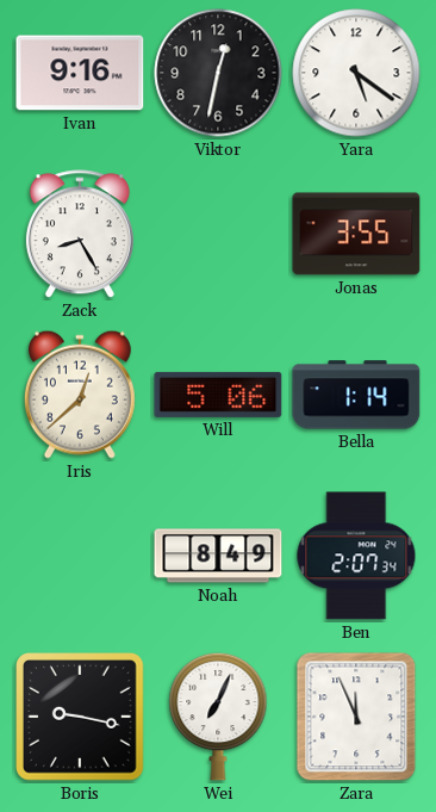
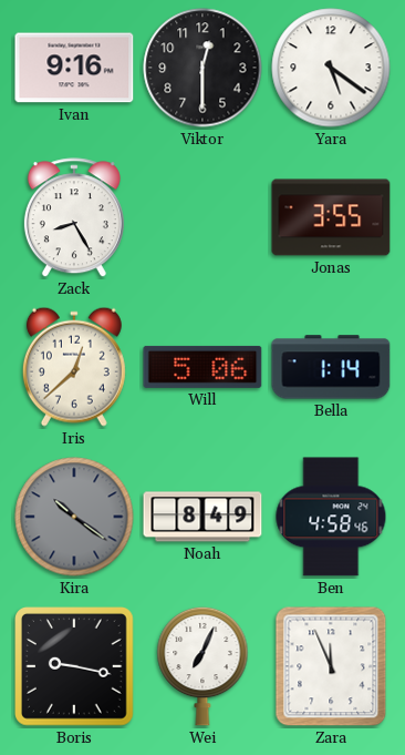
Viktor: 12:32 -> 12:30
Kira: none -> 10:21
Ben: 2:07 -> 4:58
